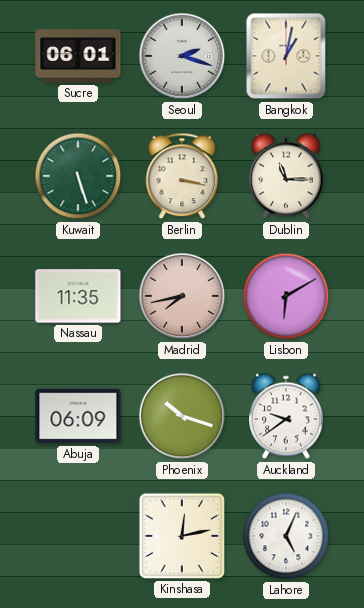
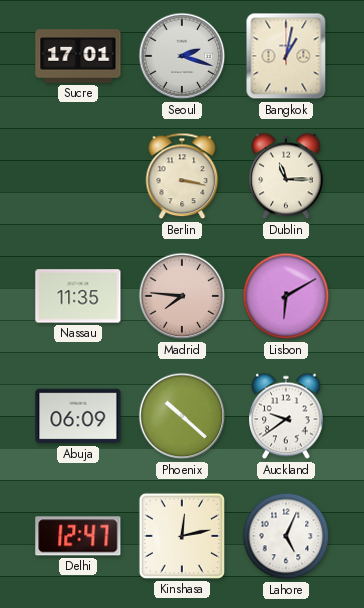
Sucre: 06:01 -> 17:01
Kuwait: 5:27 -> none
Madrid: 7:43 -> 7:46
Phoenix: 10:18 -> 10:22
Delhi: none -> 12:47
